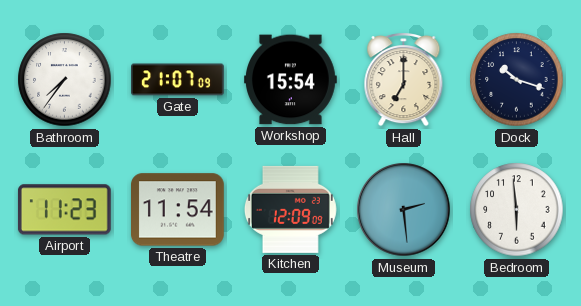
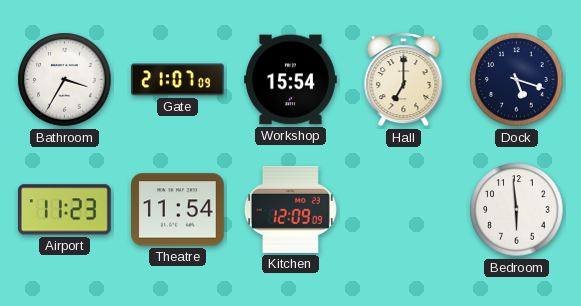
Bathroom: 7:36 -> 3:35
Dock: 10:18 -> 5:18
Museum: 2:29 -> none
